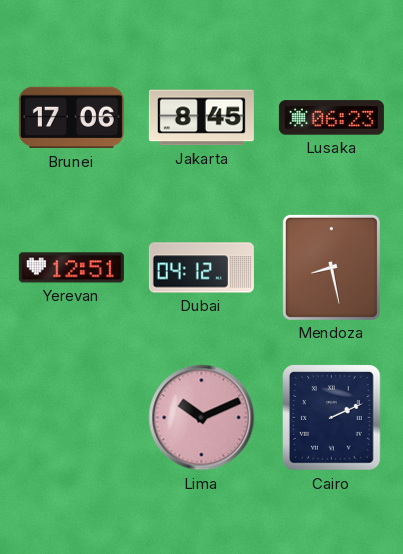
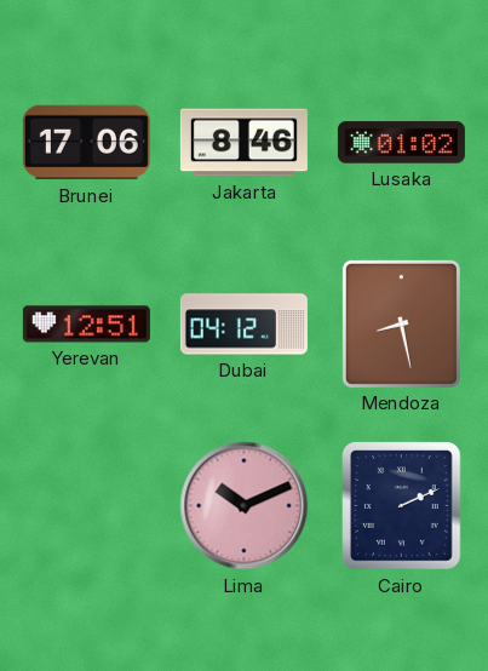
Jakarta: 8:45 -> 8:46
Lusaka: 06:23 -> 01:02
